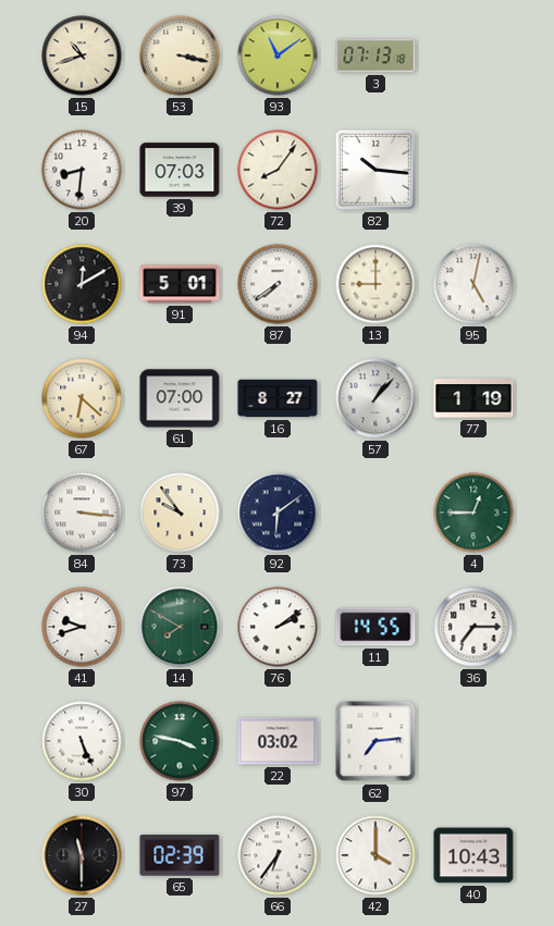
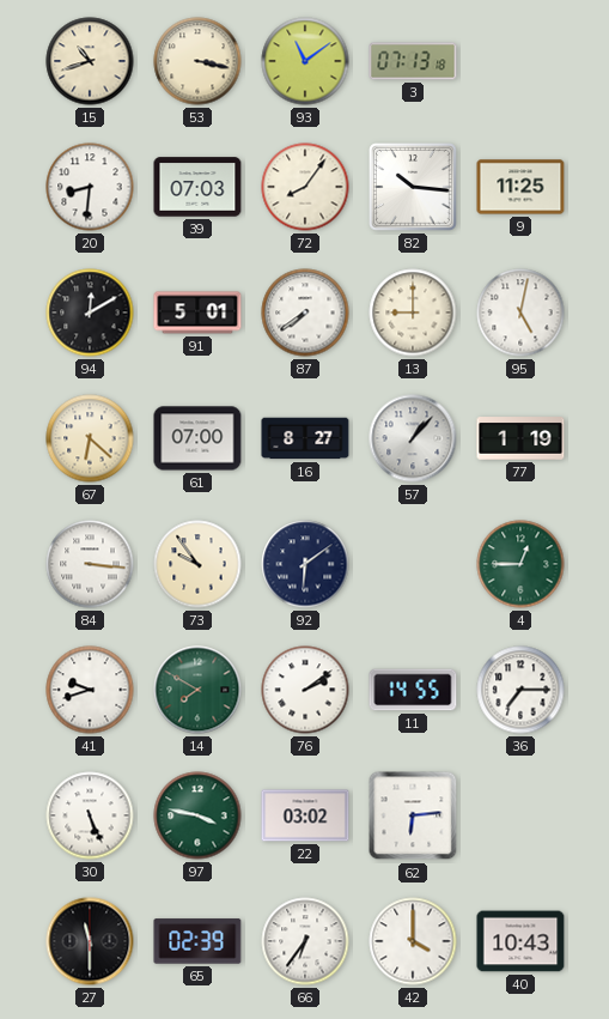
9: none -> 11:25
62: 7:14 -> 6:14
